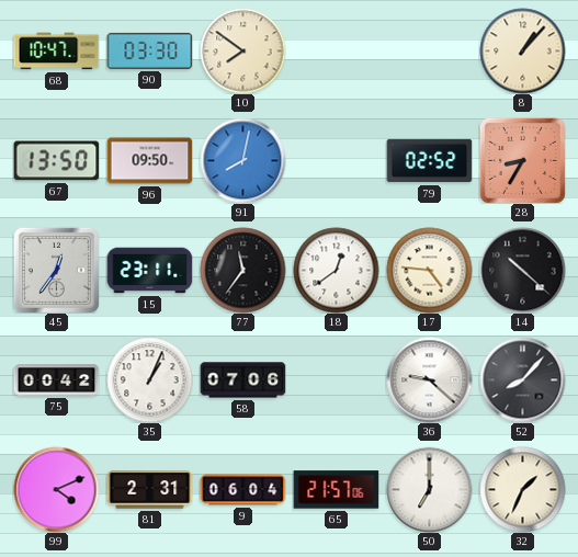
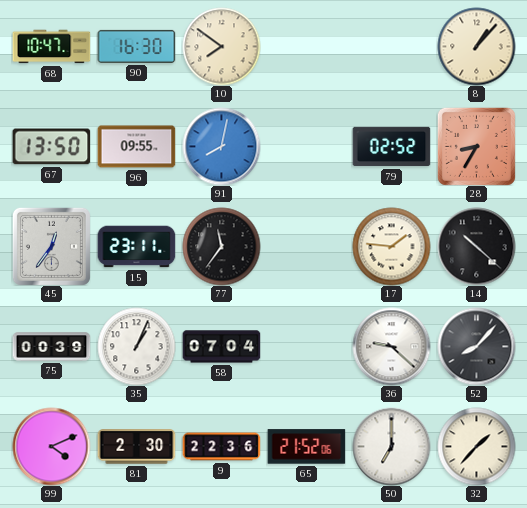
90: 03:30 -> 16:30
96: 09:50 -> 09:55
18: 12:39 -> none
17: 4:46 -> 1:46
75: 00:42 -> 00:39
58: 07:06 -> 07:04
81: 2:31 -> 2:30
9: 06:04 -> 22:36
65: 21:57 -> 21:52
32: 1:34 -> 1:37
